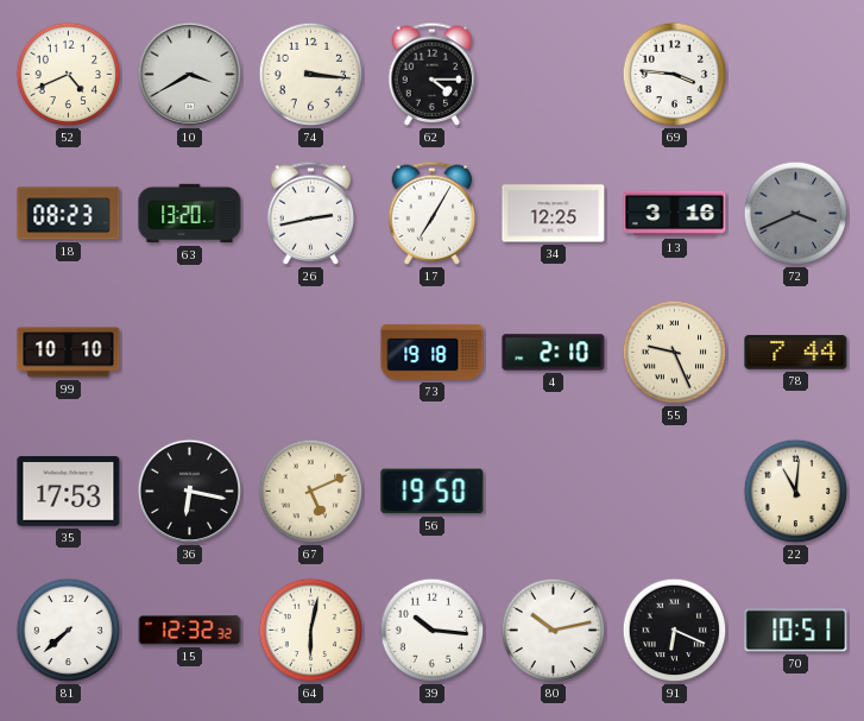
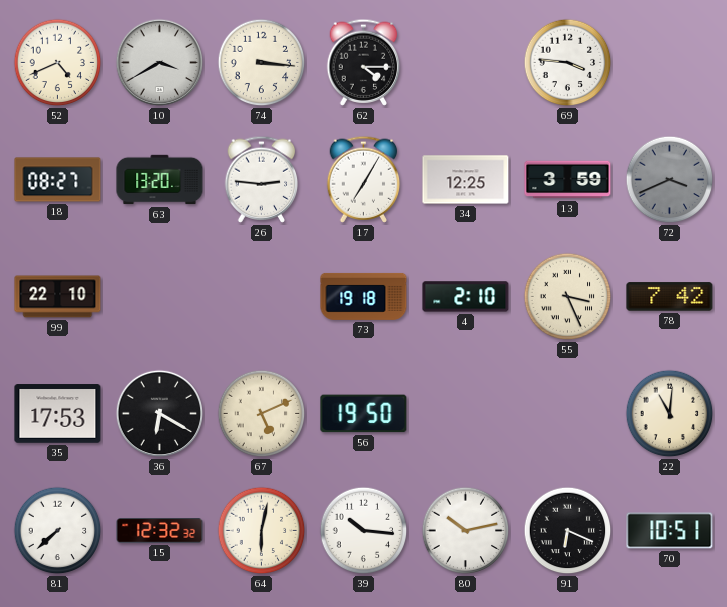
18: 08:23 -> 08:27
26: 2:43 -> 2:46
13: 3:16 -> 3:59
99: 10:10 -> 22:10
55: 9:26 -> 3:26
78: 7:44 -> 7:42
36: 6:17 -> 6:20
